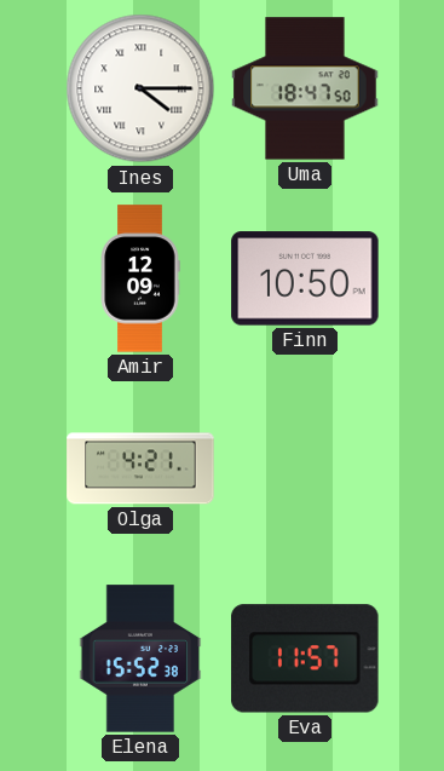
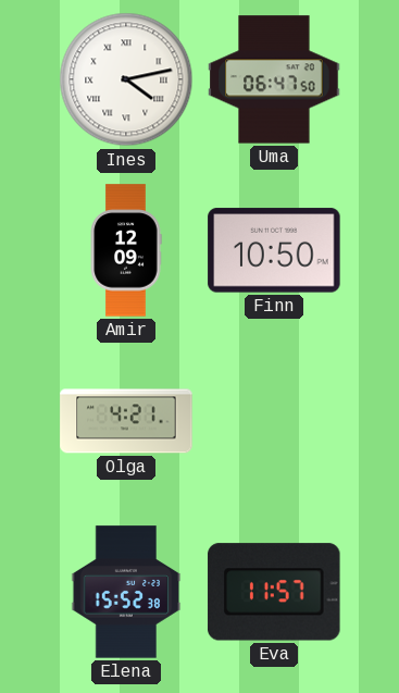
Ines: 4:15 -> 4:13
Uma: 18:47 -> 06:47
